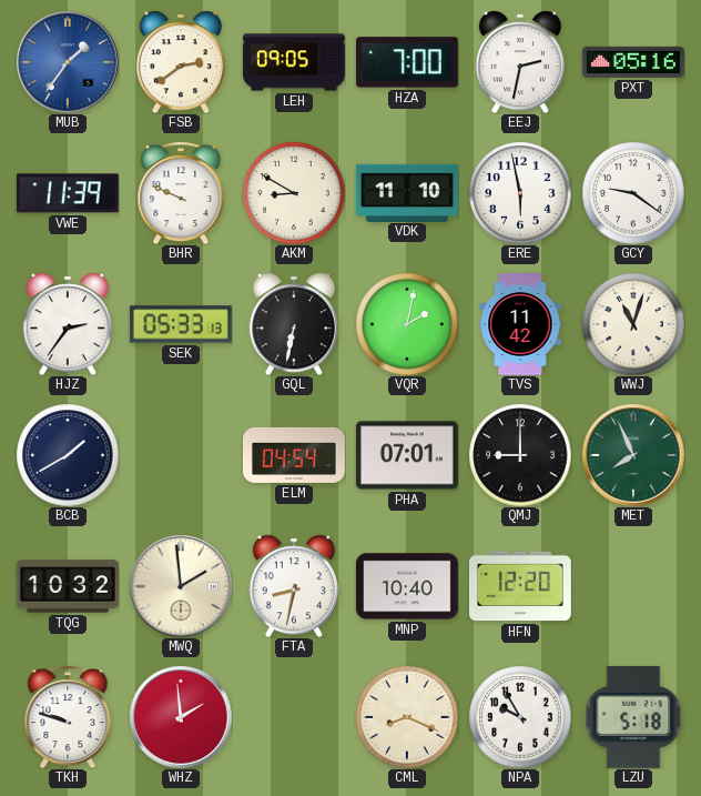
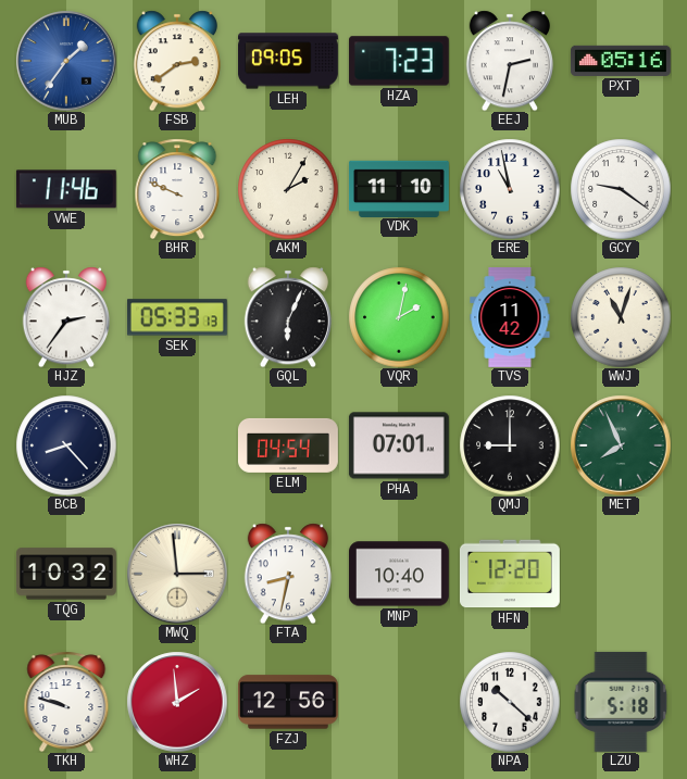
HZA: 7:00 -> 7:23
VWE: 11:39 -> 11:46
AKM: 8:50 -> 2:05
ERE: 5:58 -> 10:58
GQL: 6:32 -> 6:04
BCB: 1:40 -> 8:23
MWQ: 1:59 -> 2:59
FZJ: none -> 12:56
CML: 8:19 -> none
NPA: 9:55 -> 10:22
